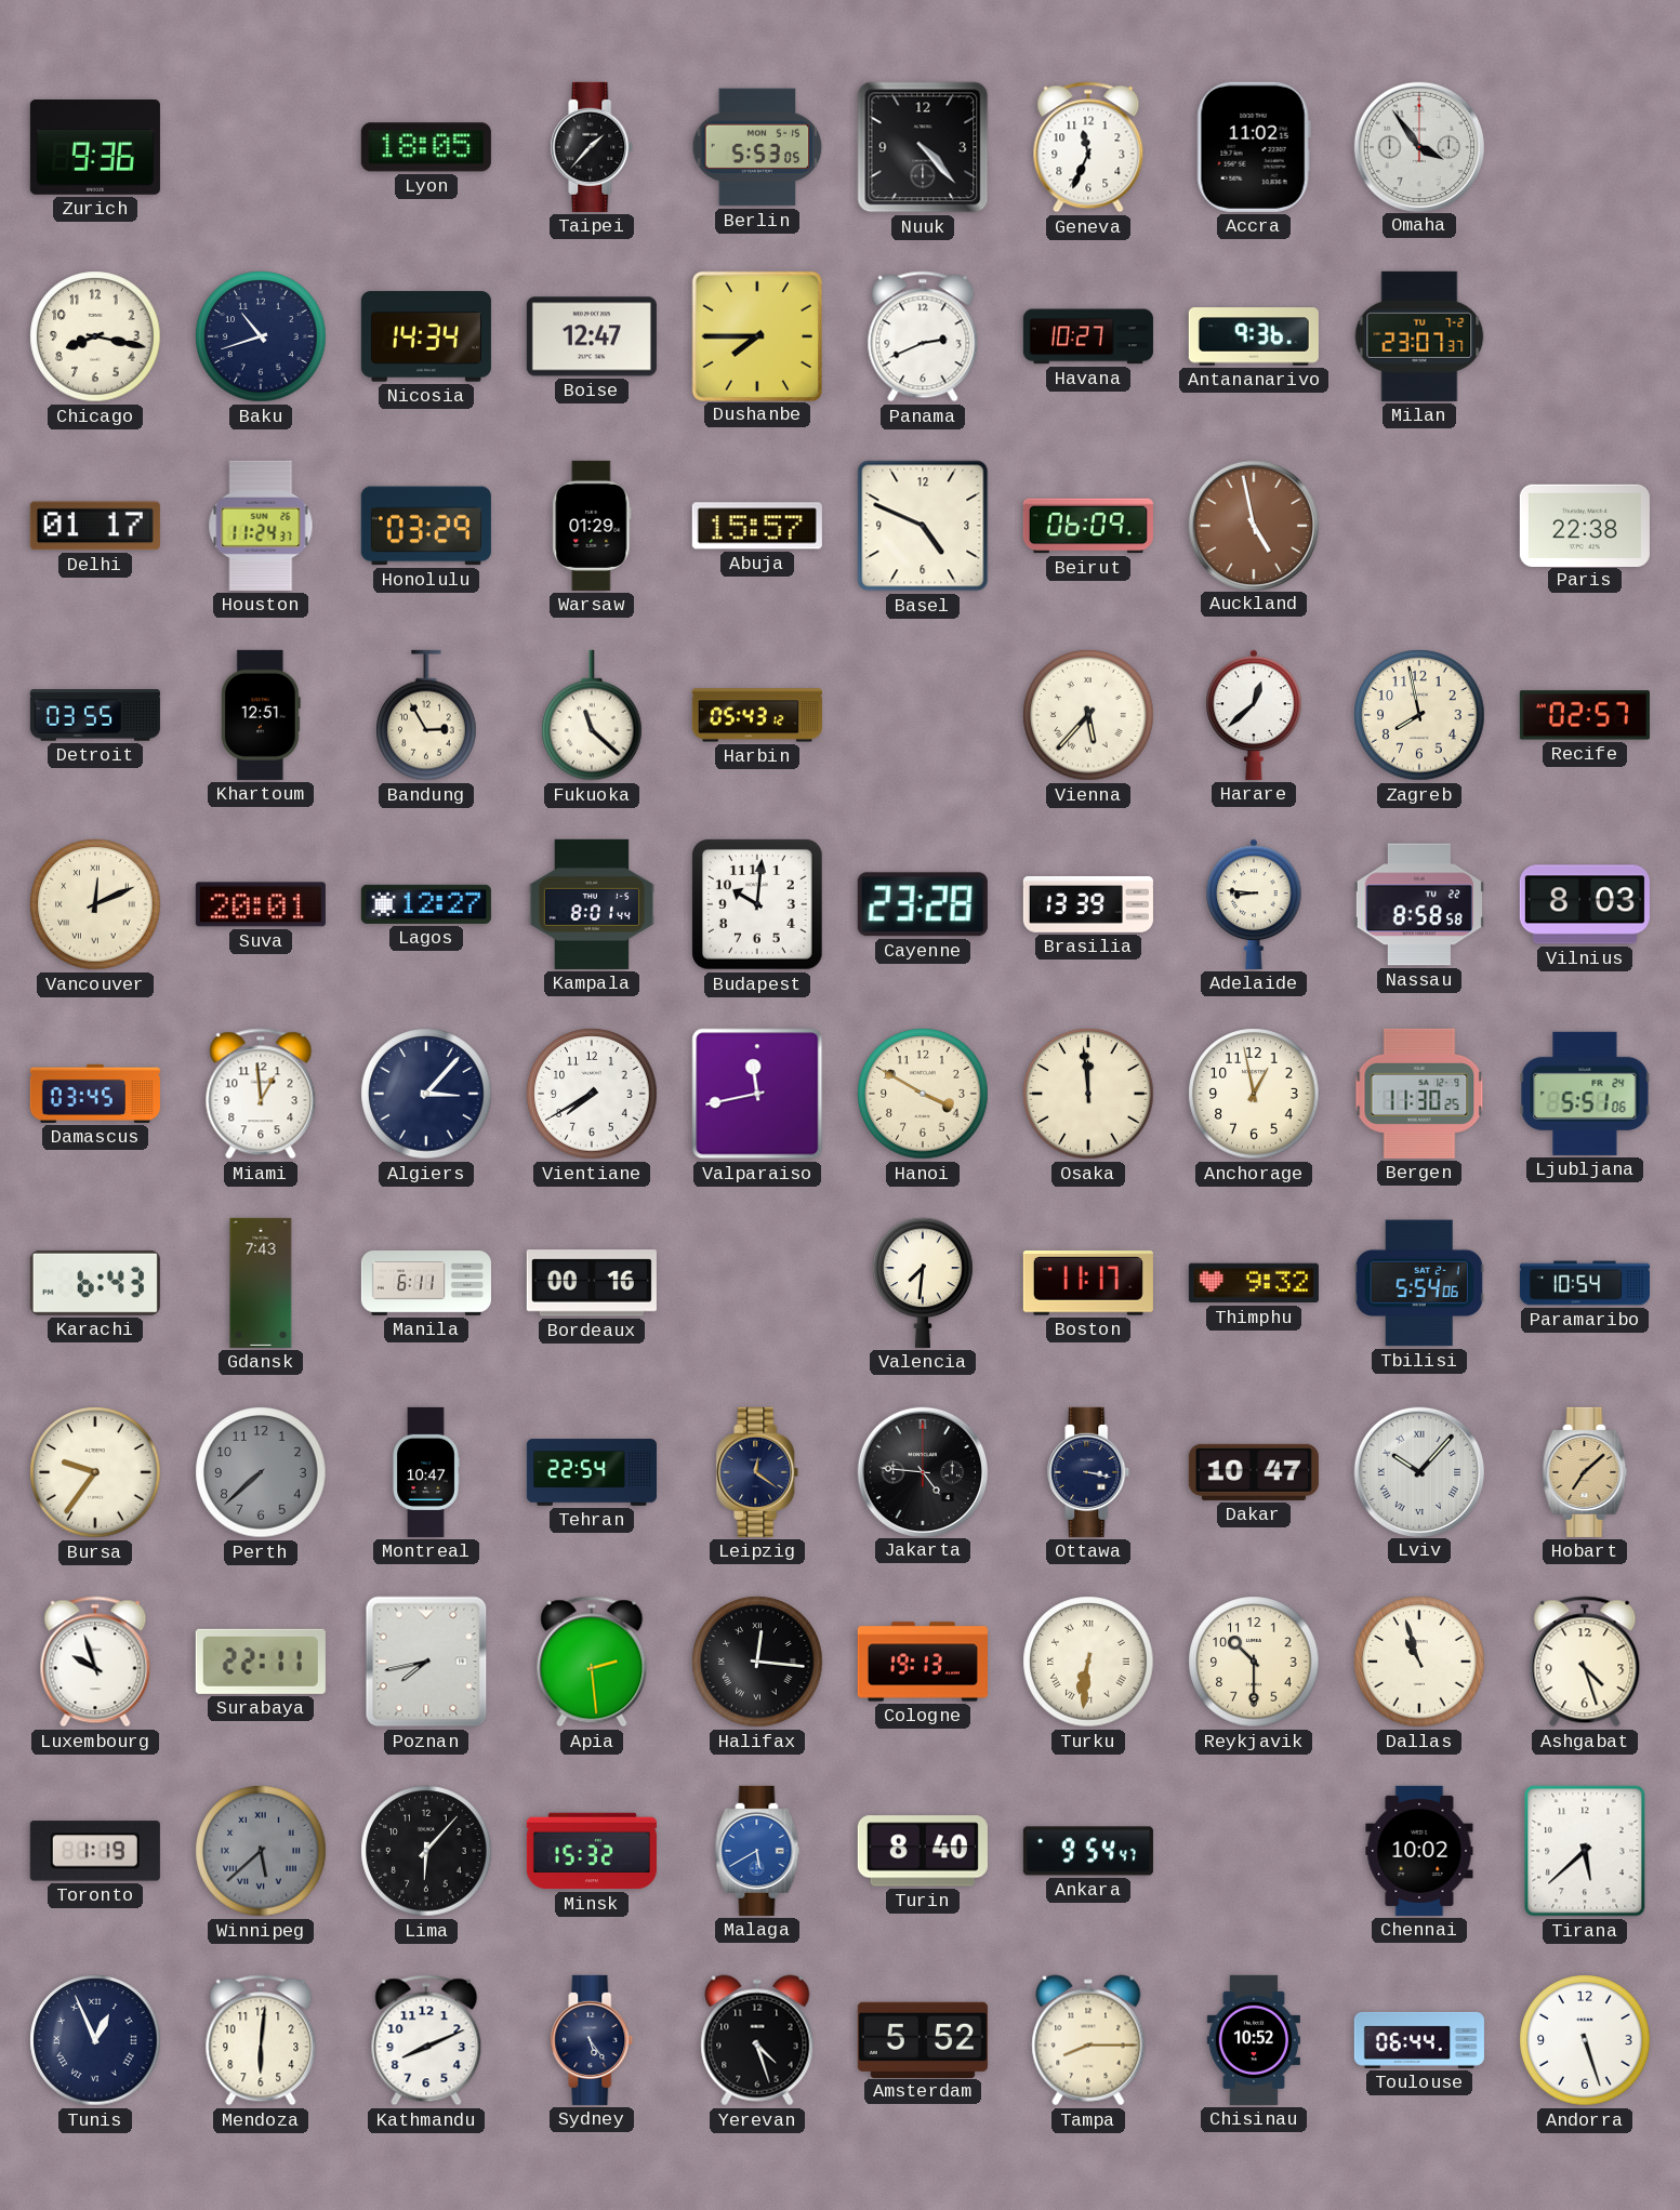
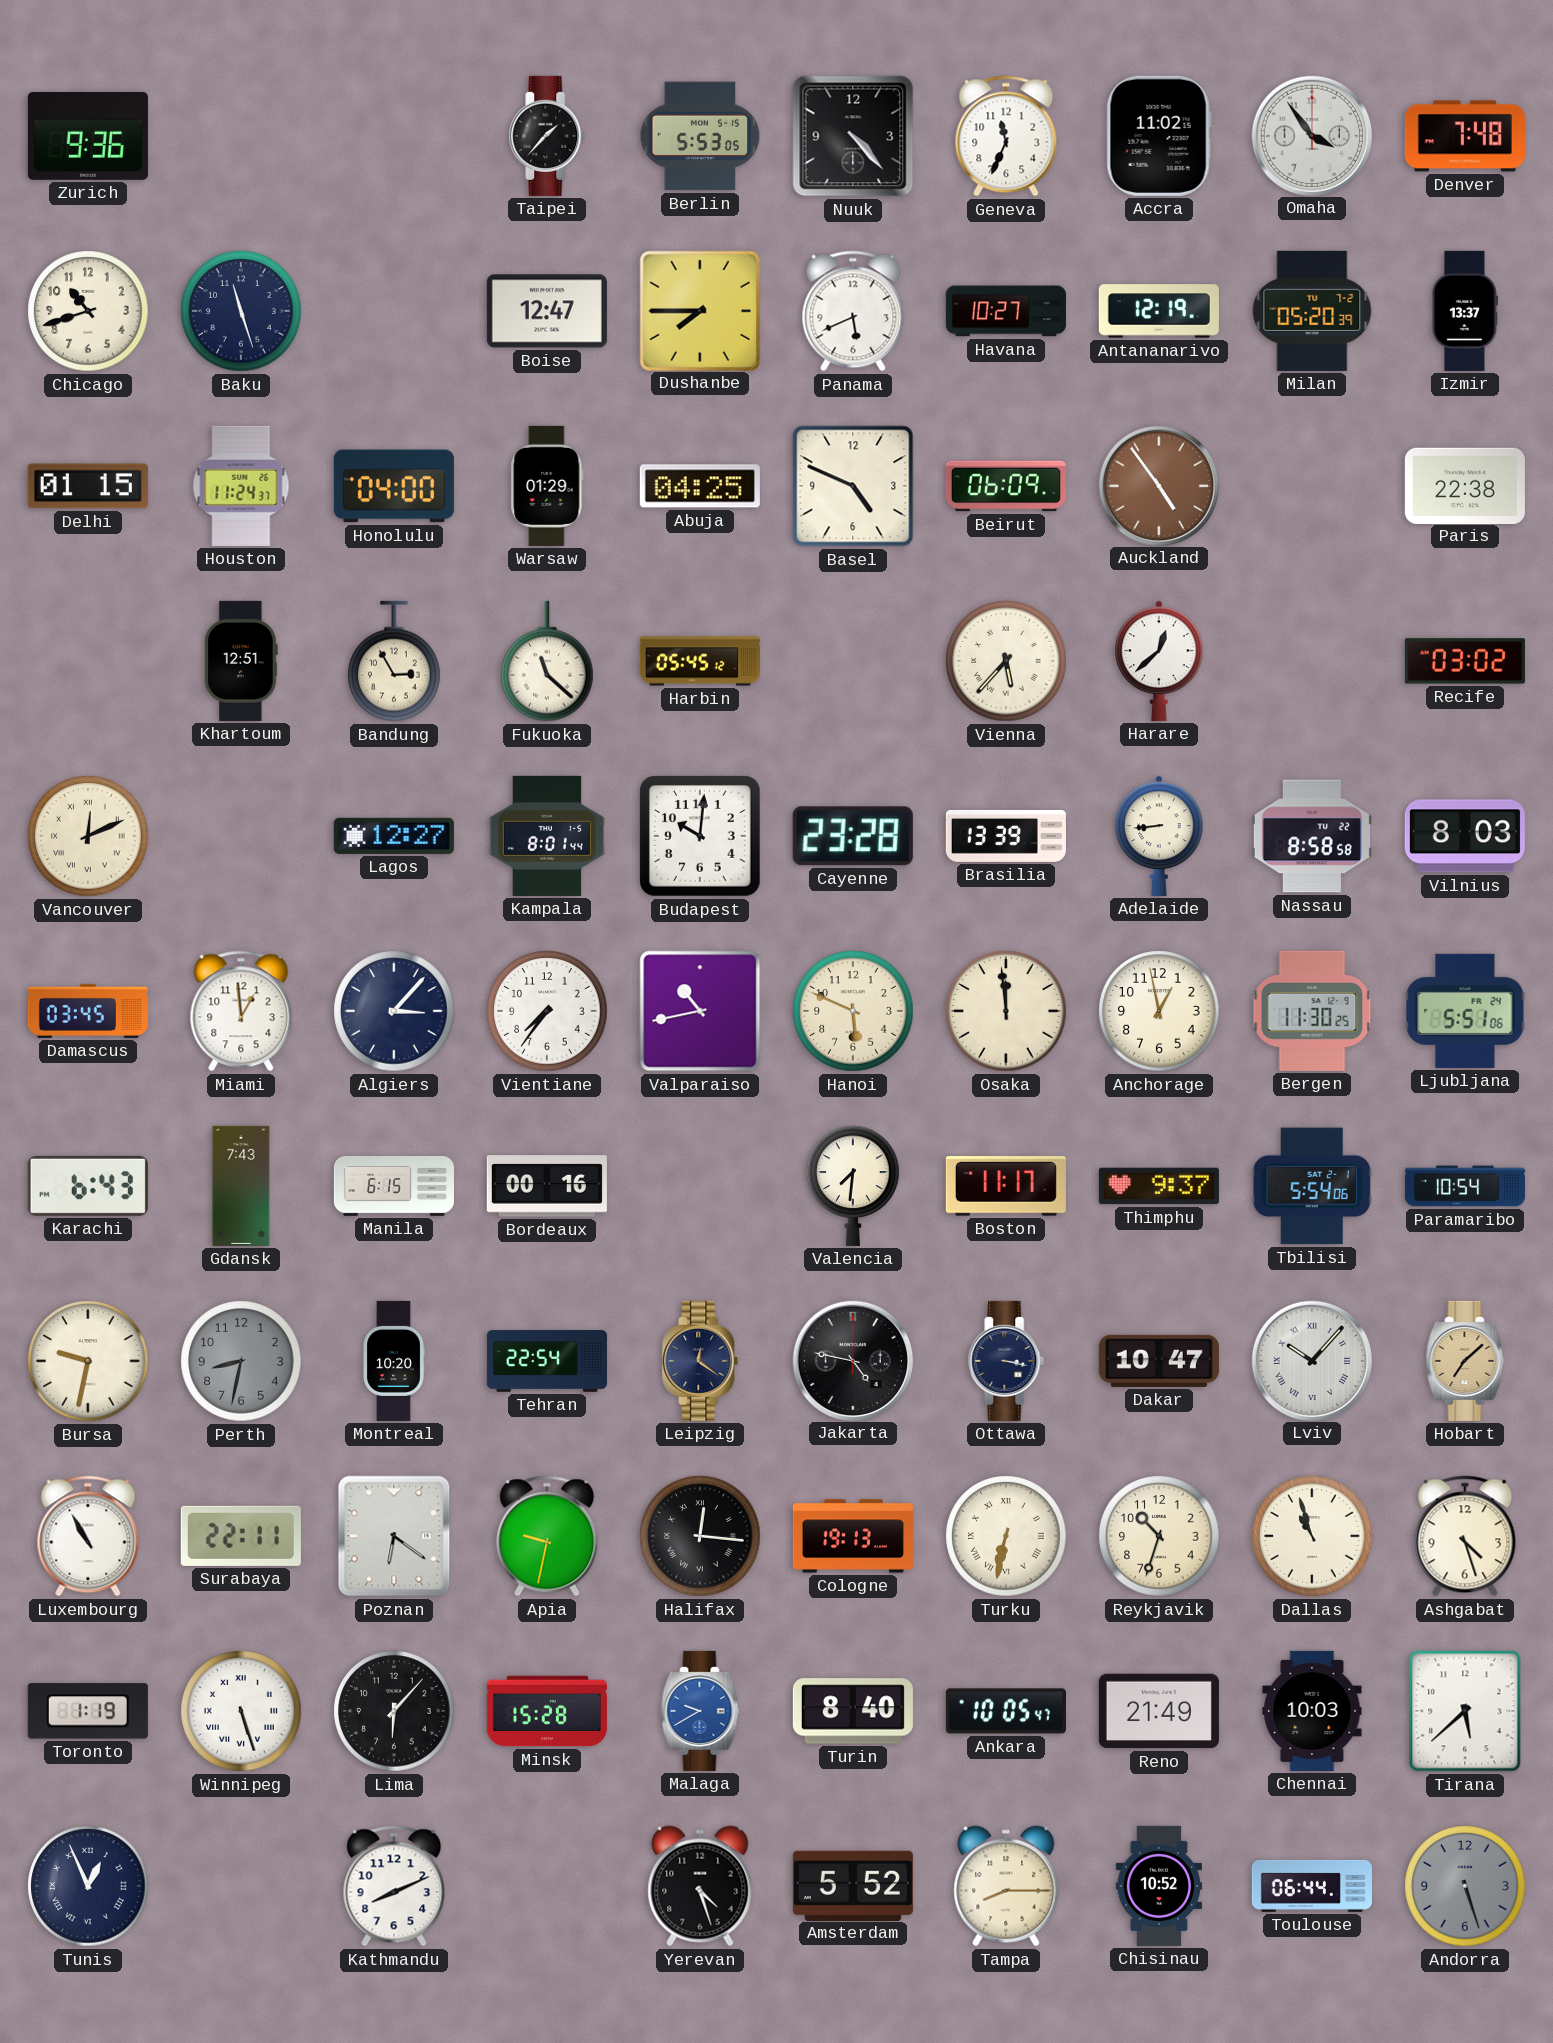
Lyon: 18:05 -> none
Denver: none -> 7:48
Chicago: 8:17 -> 10:42
Baku: 10:42 -> 11:27
Nicosia: 14:34 -> none
Panama: 2:41 -> 5:41
Antananarivo: 9:36 -> 12:19
Milan: 23:07 -> 05:20
Izmir: none -> 13:37
Delhi: 01:17 -> 01:15
Honolulu: 03:29 -> 04:00
Abuja: 15:57 -> 04:25
Auckland: 4:58 -> 4:54
Detroit: 03:55 -> none
Harbin: 05:43 -> 05:45
Zagreb: 7:58 -> none
Recife: 02:57 -> 03:02
Suva: 20:01 -> none
Adelaide: 8:46 -> 8:44
Vientiane: 7:40 -> 7:36
Valparaiso: 11:43 -> 10:43
Hanoi: 3:50 -> 5:49
Manila: 6:11 -> 6:15
Thimphu: 9:32 -> 9:37
Bursa: 9:36 -> 9:32
Perth: 7:38 -> 8:32
Montreal: 10:47 -> 10:20
Jakarta: 4:46 -> 4:47
Luxembourg: 9:57 -> 10:55
Poznan: 7:43 -> 6:21
Apia: 2:29 -> 9:32
Turku: 6:31 -> 6:32
Reykjavik: 10:30 -> 10:33
Winnipeg: 5:38 -> 5:27
Winnipeg dial: grey -> white
Minsk: 15:32 -> 15:28
Malaga: 5:40 -> 9:40
Ankara: 9:54 -> 10:05
Reno: none -> 21:49
Chennai: 10:02 -> 10:03
Mendoza: 6:01 -> none
Sydney: 5:24 -> none
Andorra dial: white -> grey
